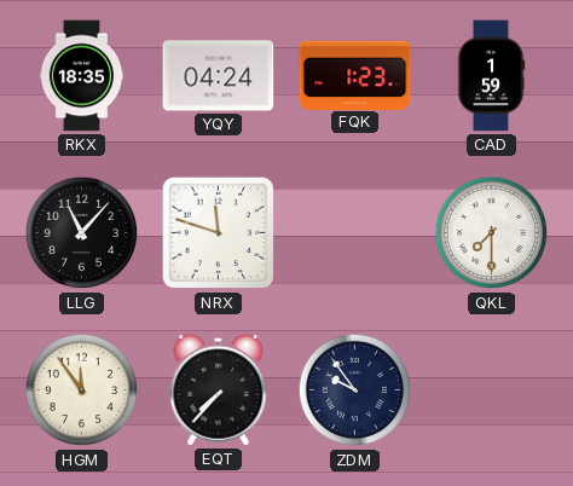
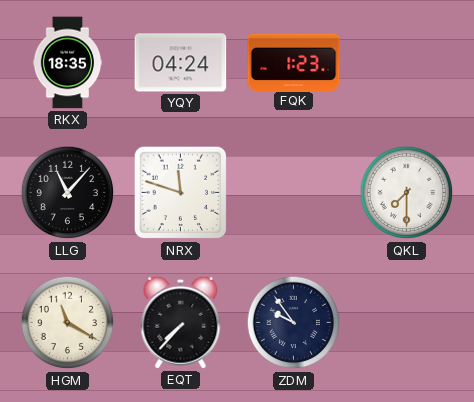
CAD: 1:59 -> none
HGM: 11:54 -> 11:20
